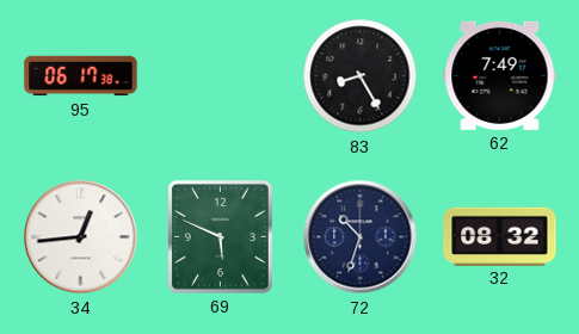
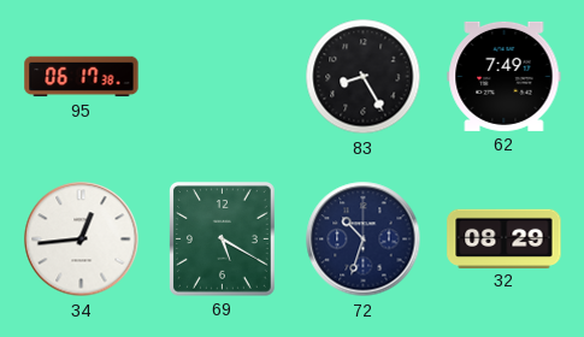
69: 5:49 -> 5:20
32: 08:32 -> 08:29
